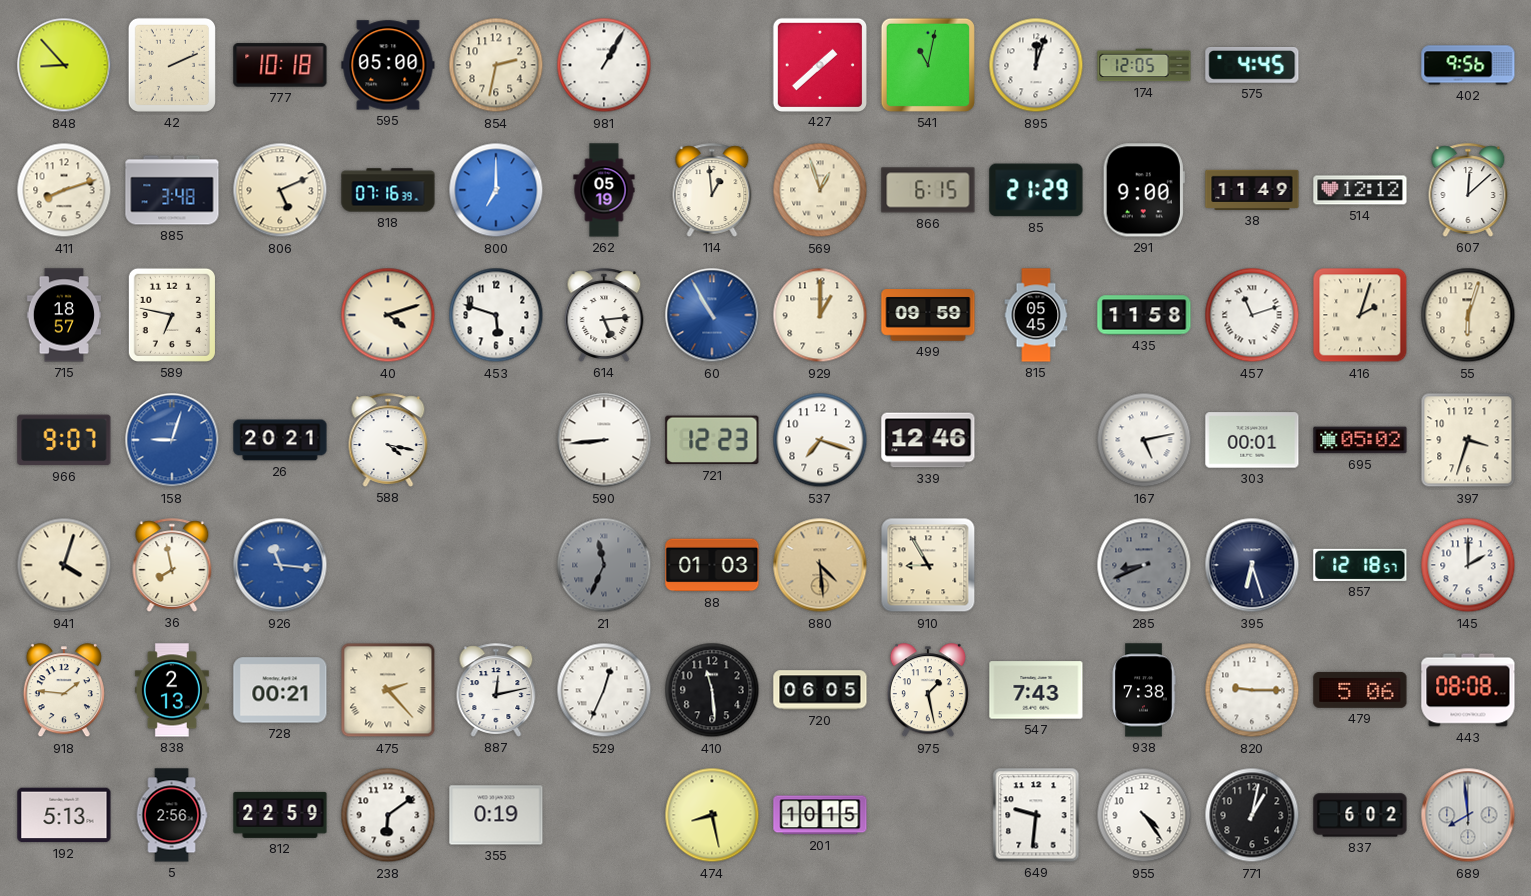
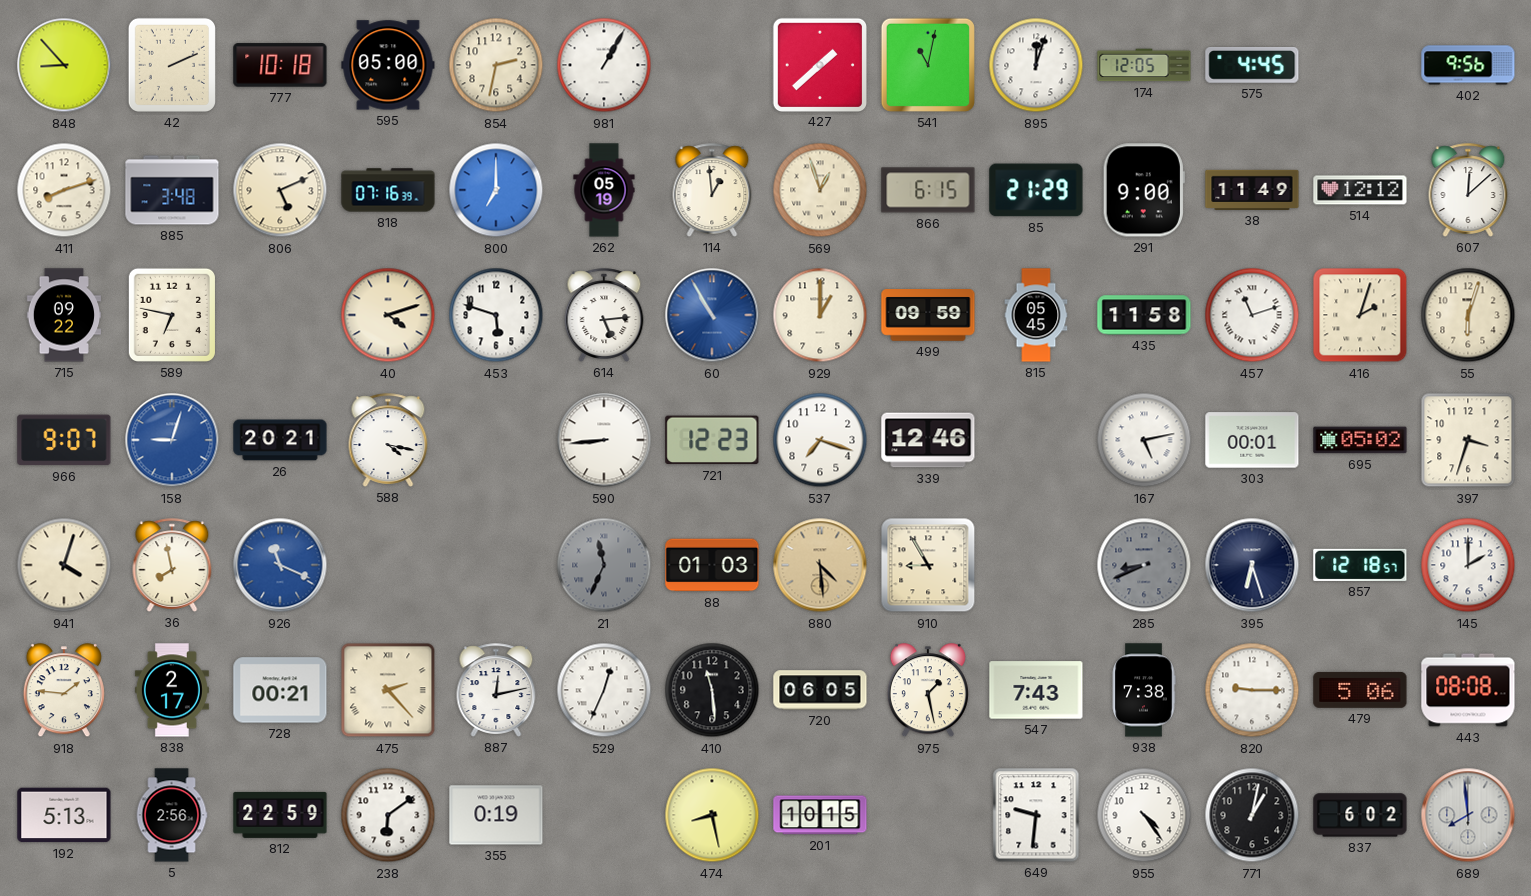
715: 18:57 -> 09:22
926: 11:16 -> 11:19
838: 2:13 -> 2:17
